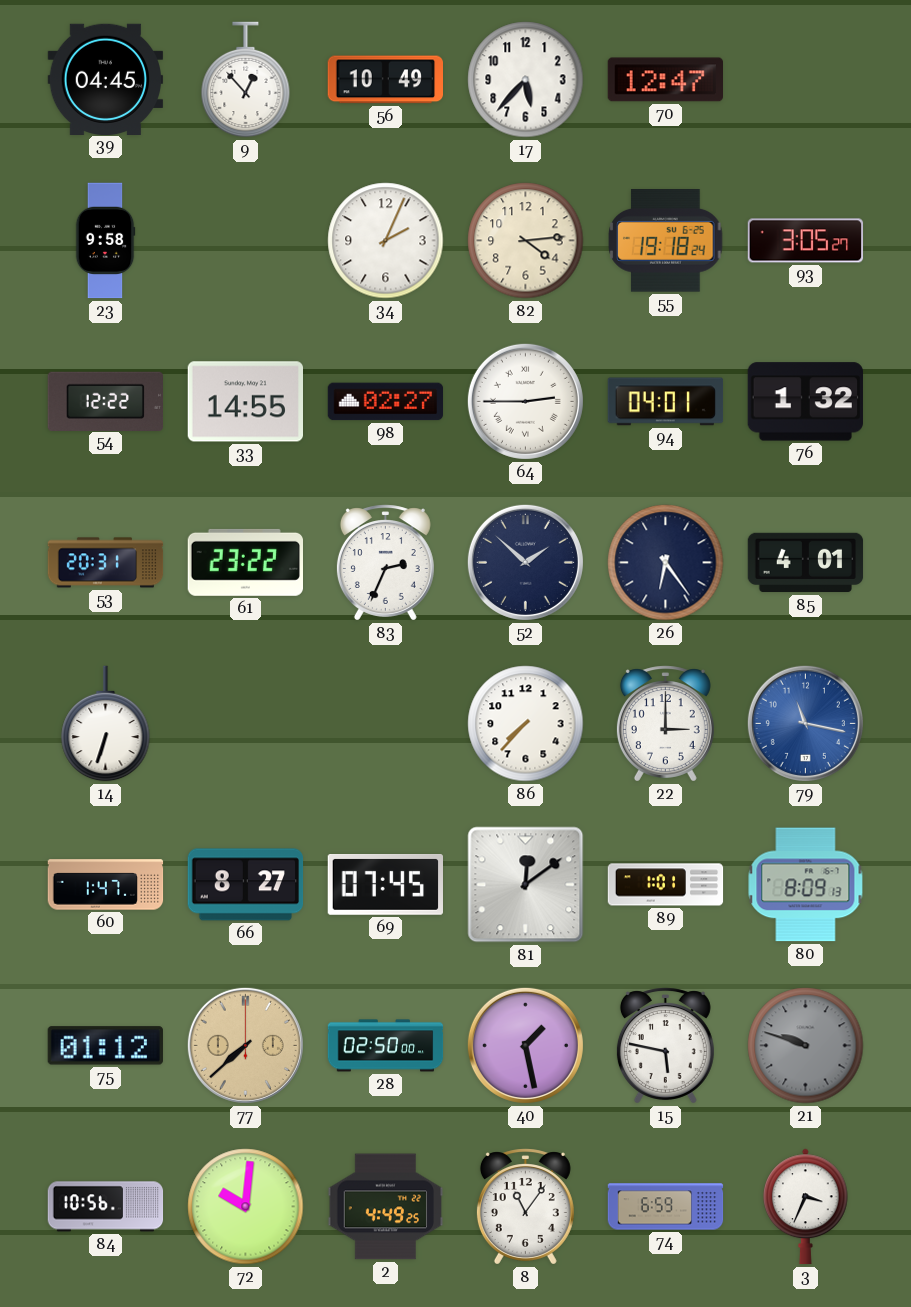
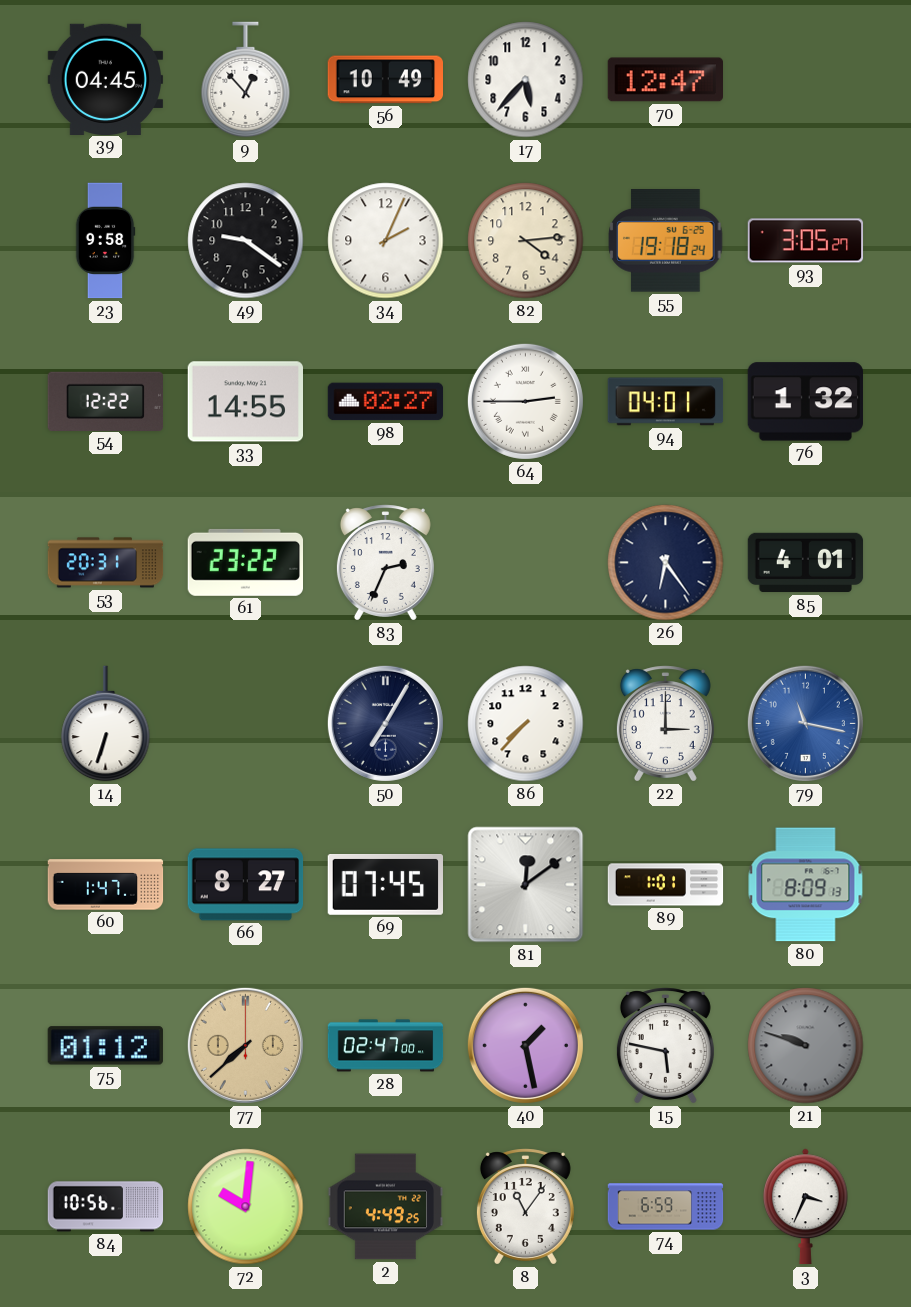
49: none -> 9:21
52: 1:52 -> none
50: none -> 7:05
28: 02:50 -> 02:47
